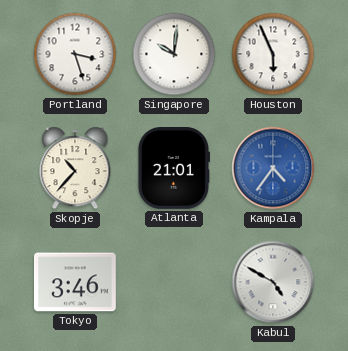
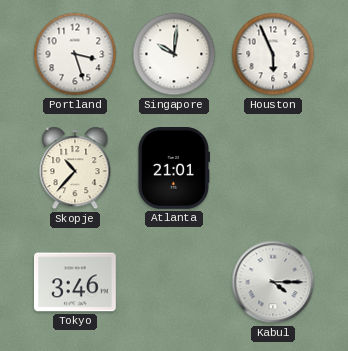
Kampala: 4:36 -> none
Kabul: 4:50 -> 4:15
